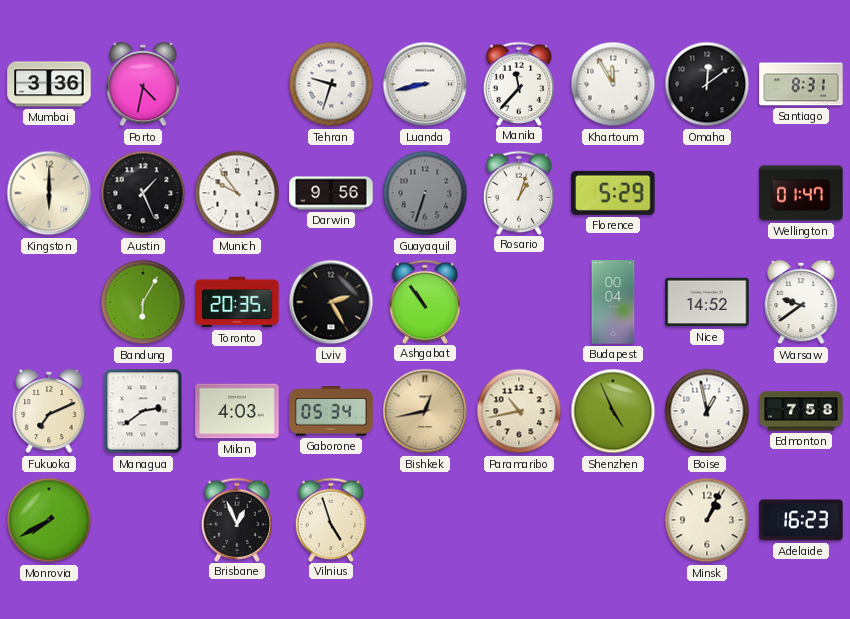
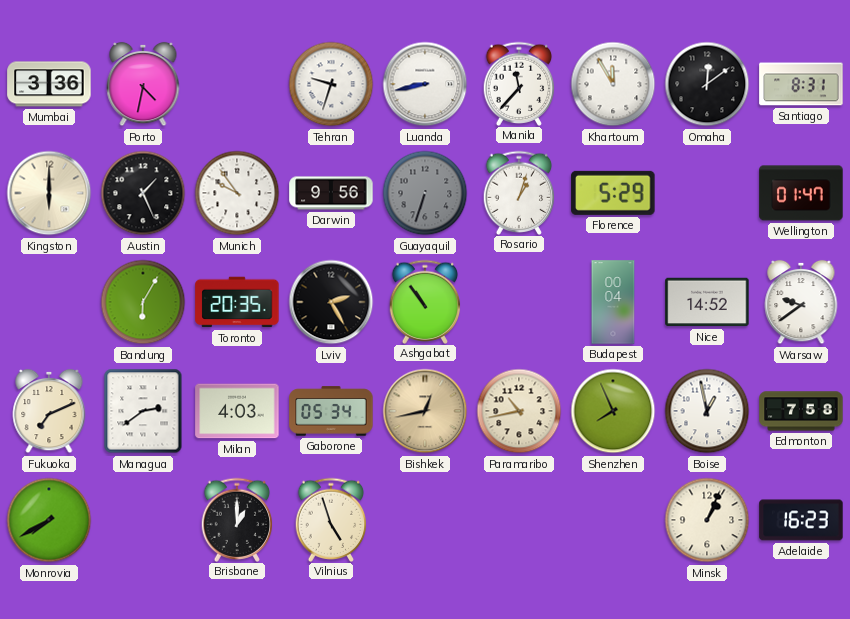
Shenzhen: 4:56 -> 7:56
Brisbane: 12:56 -> 1:00
